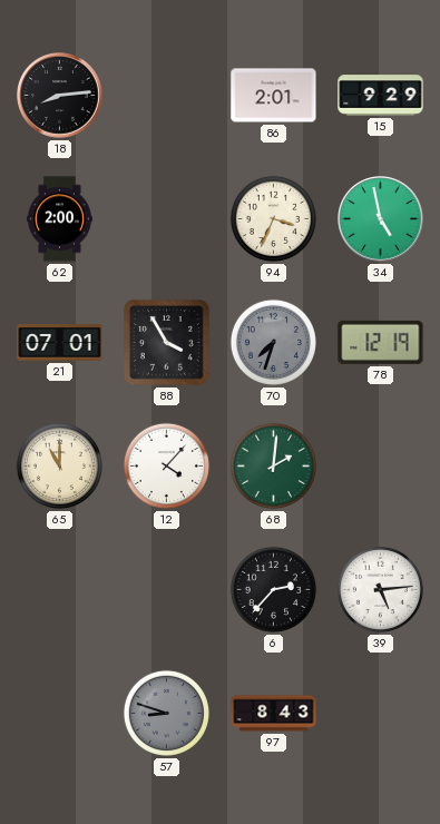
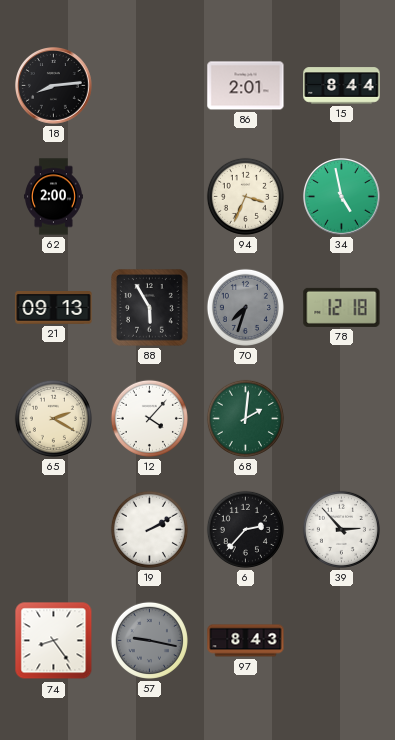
15: 9:29 -> 8:44
21: 07:01 -> 09:13
88: 3:55 -> 5:55
78: 12:19 -> 12:18
65: 11:00 -> 2:20
19: none -> 2:10
39: 5:14 -> 2:53
74: none -> 8:24
57: 8:48 -> 9:17
